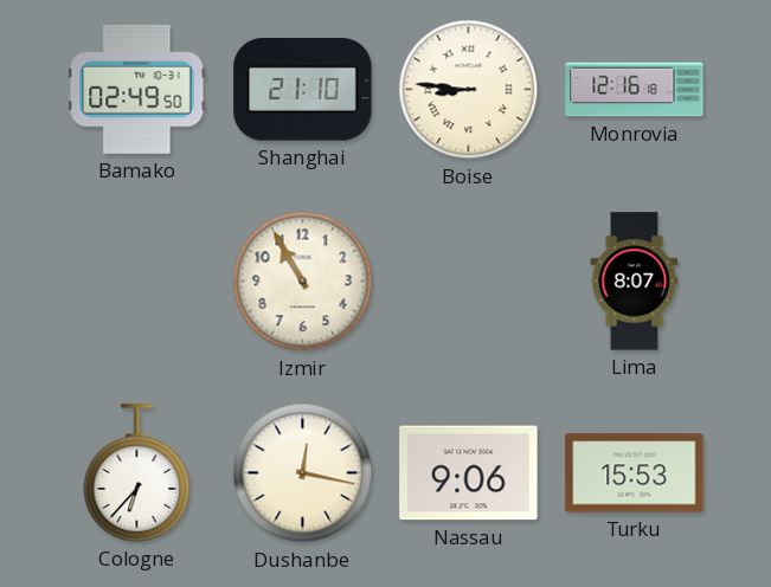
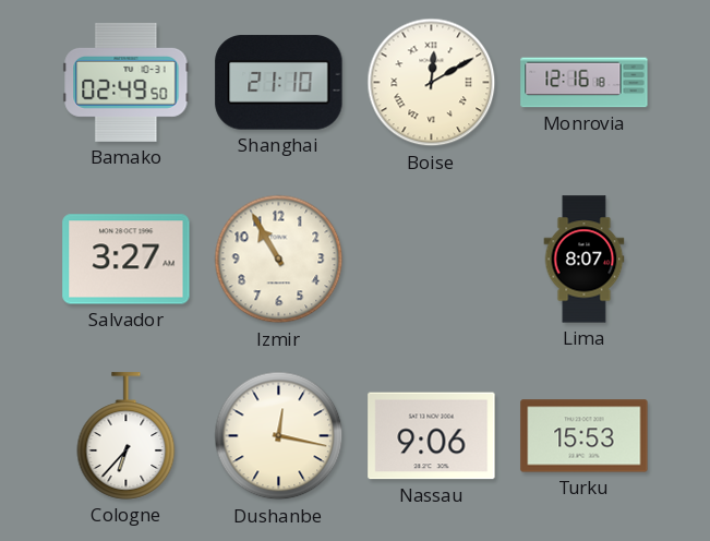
Boise: 8:46 -> 12:10
Salvador: none -> 3:27
